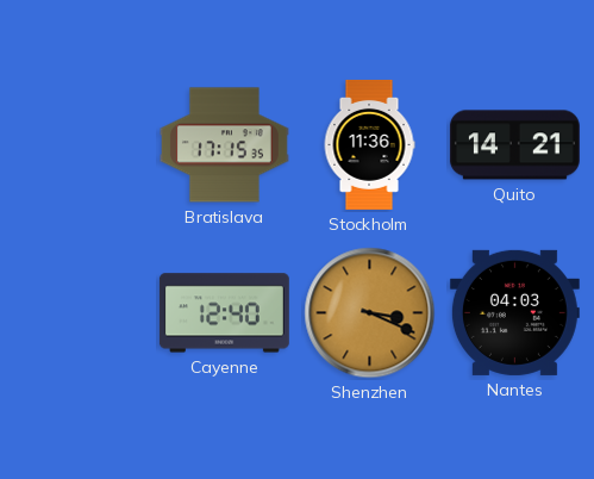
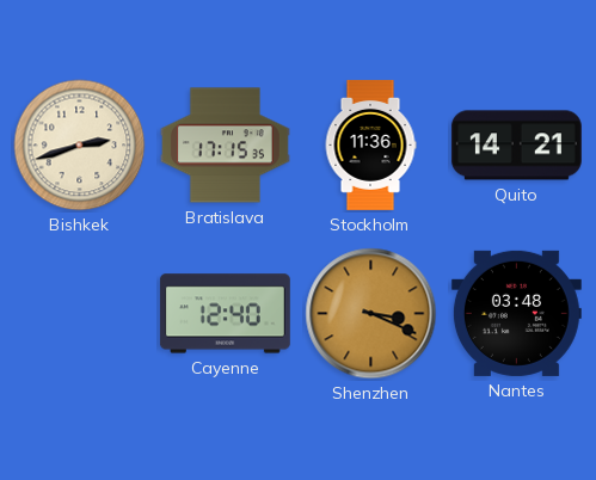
Bishkek: none -> 2:42
Nantes: 04:03 -> 03:48
